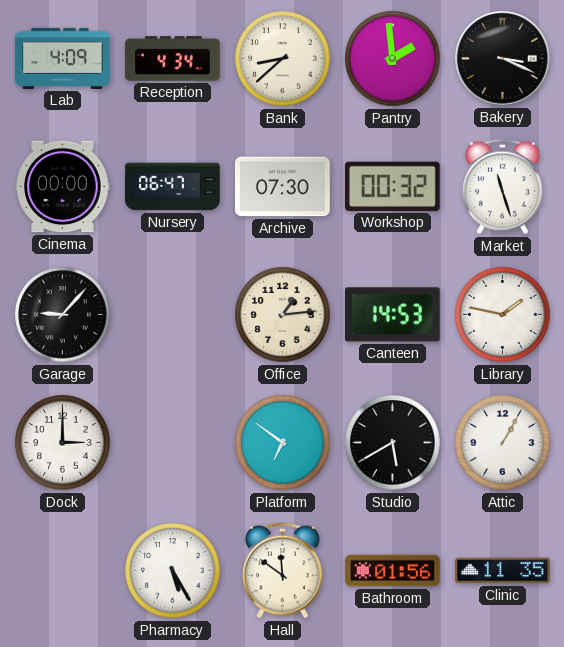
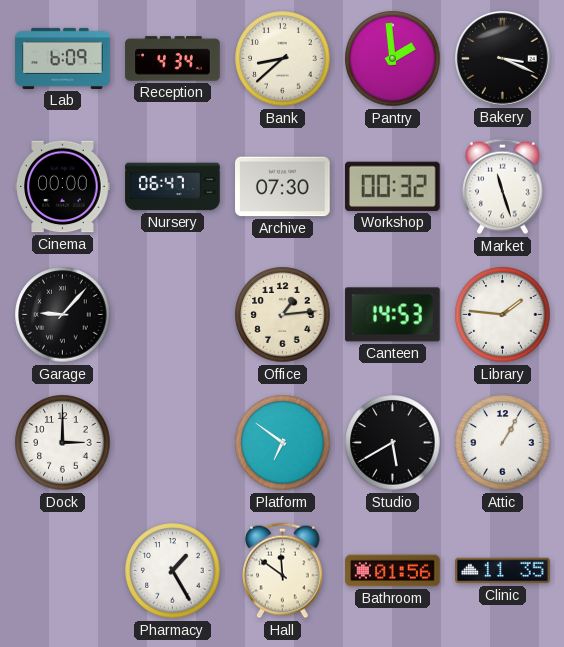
Lab: 4:09 -> 6:09
Library: 1:47 -> 1:46
Pharmacy: 5:25 -> 1:25
